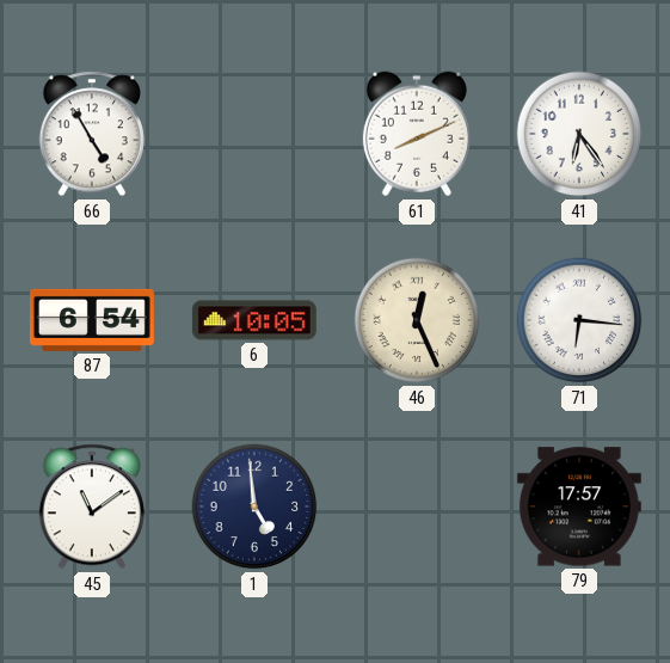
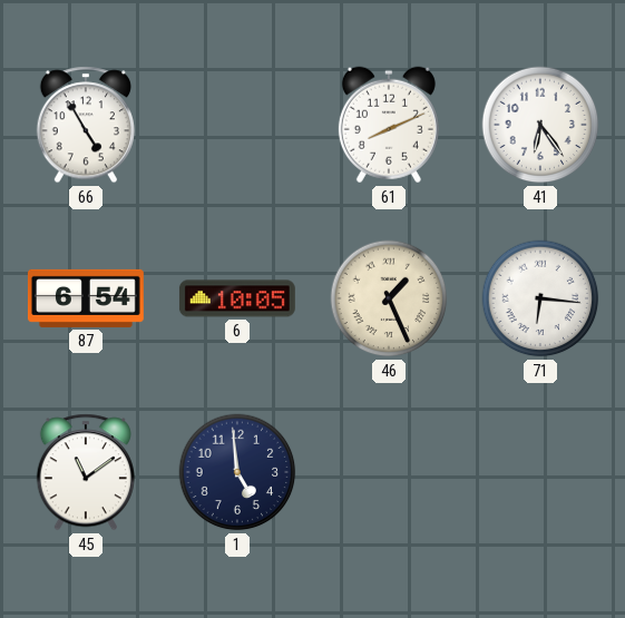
46: 12:26 -> 1:26
79: 17:57 -> none
